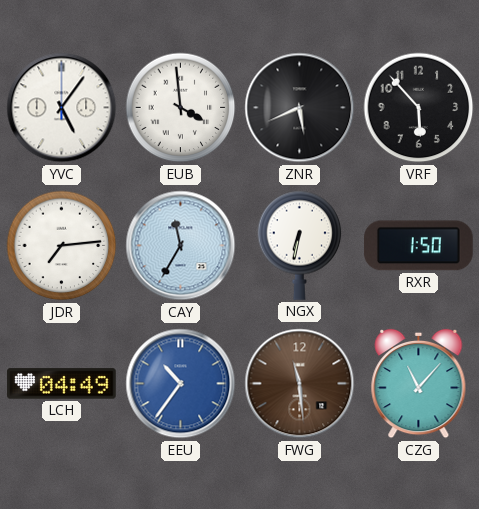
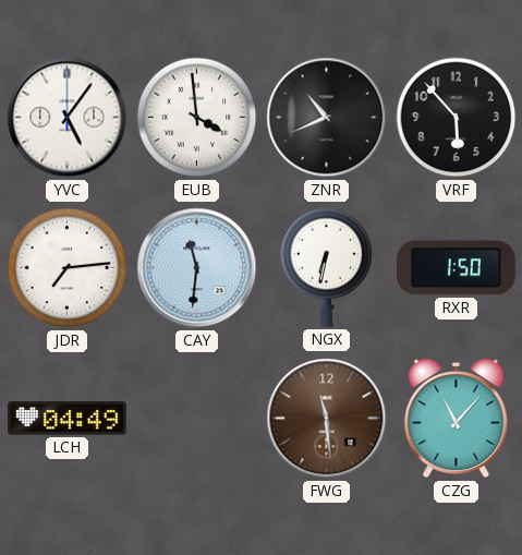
ZNR: 5:41 -> 10:41
CAY: 11:35 -> 11:31
EEU: 10:36 -> none
